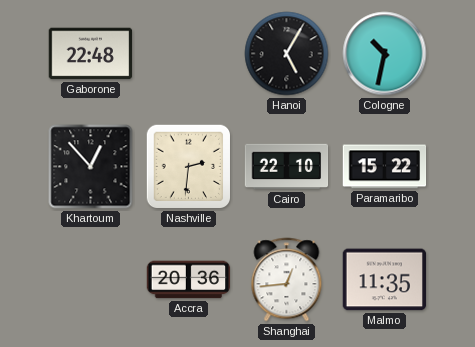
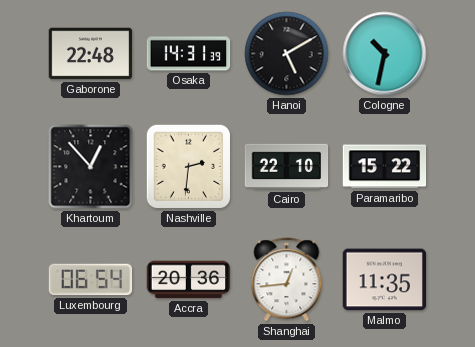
Osaka: none -> 14:31
Hanoi: 5:05 -> 5:10
Luxembourg: none -> 06:54
